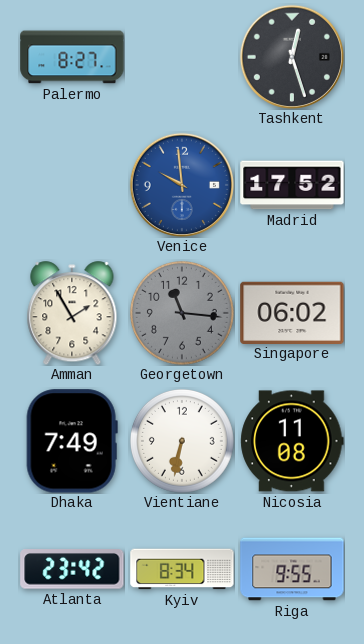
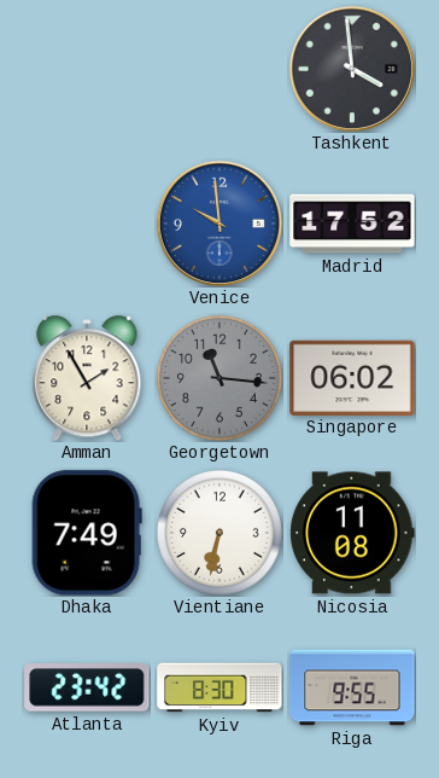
Palermo: 8:27 -> none
Tashkent: 12:27 -> 3:59
Kyiv: 8:34 -> 8:30
